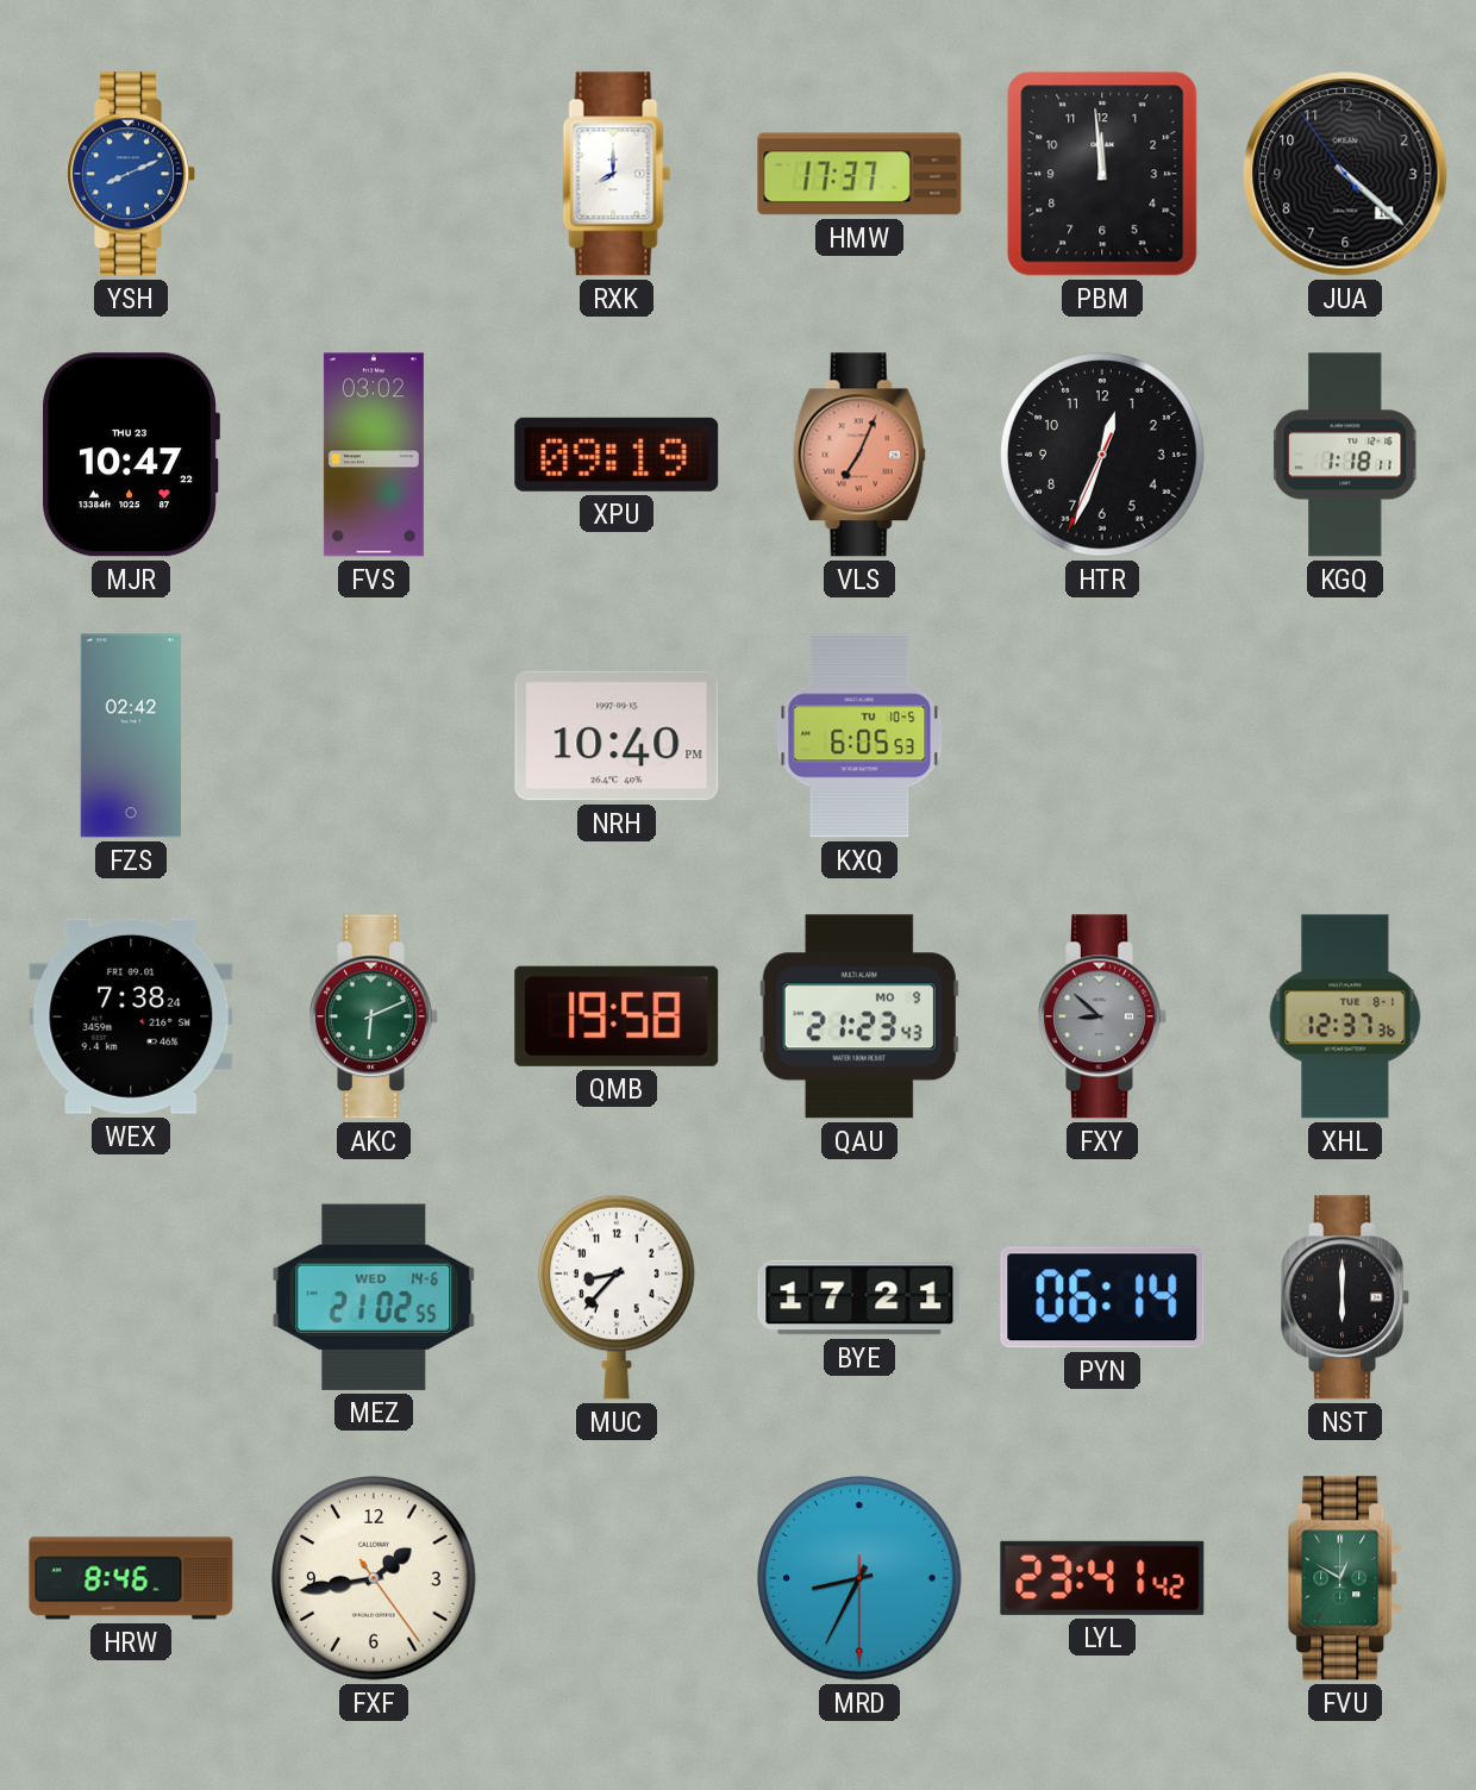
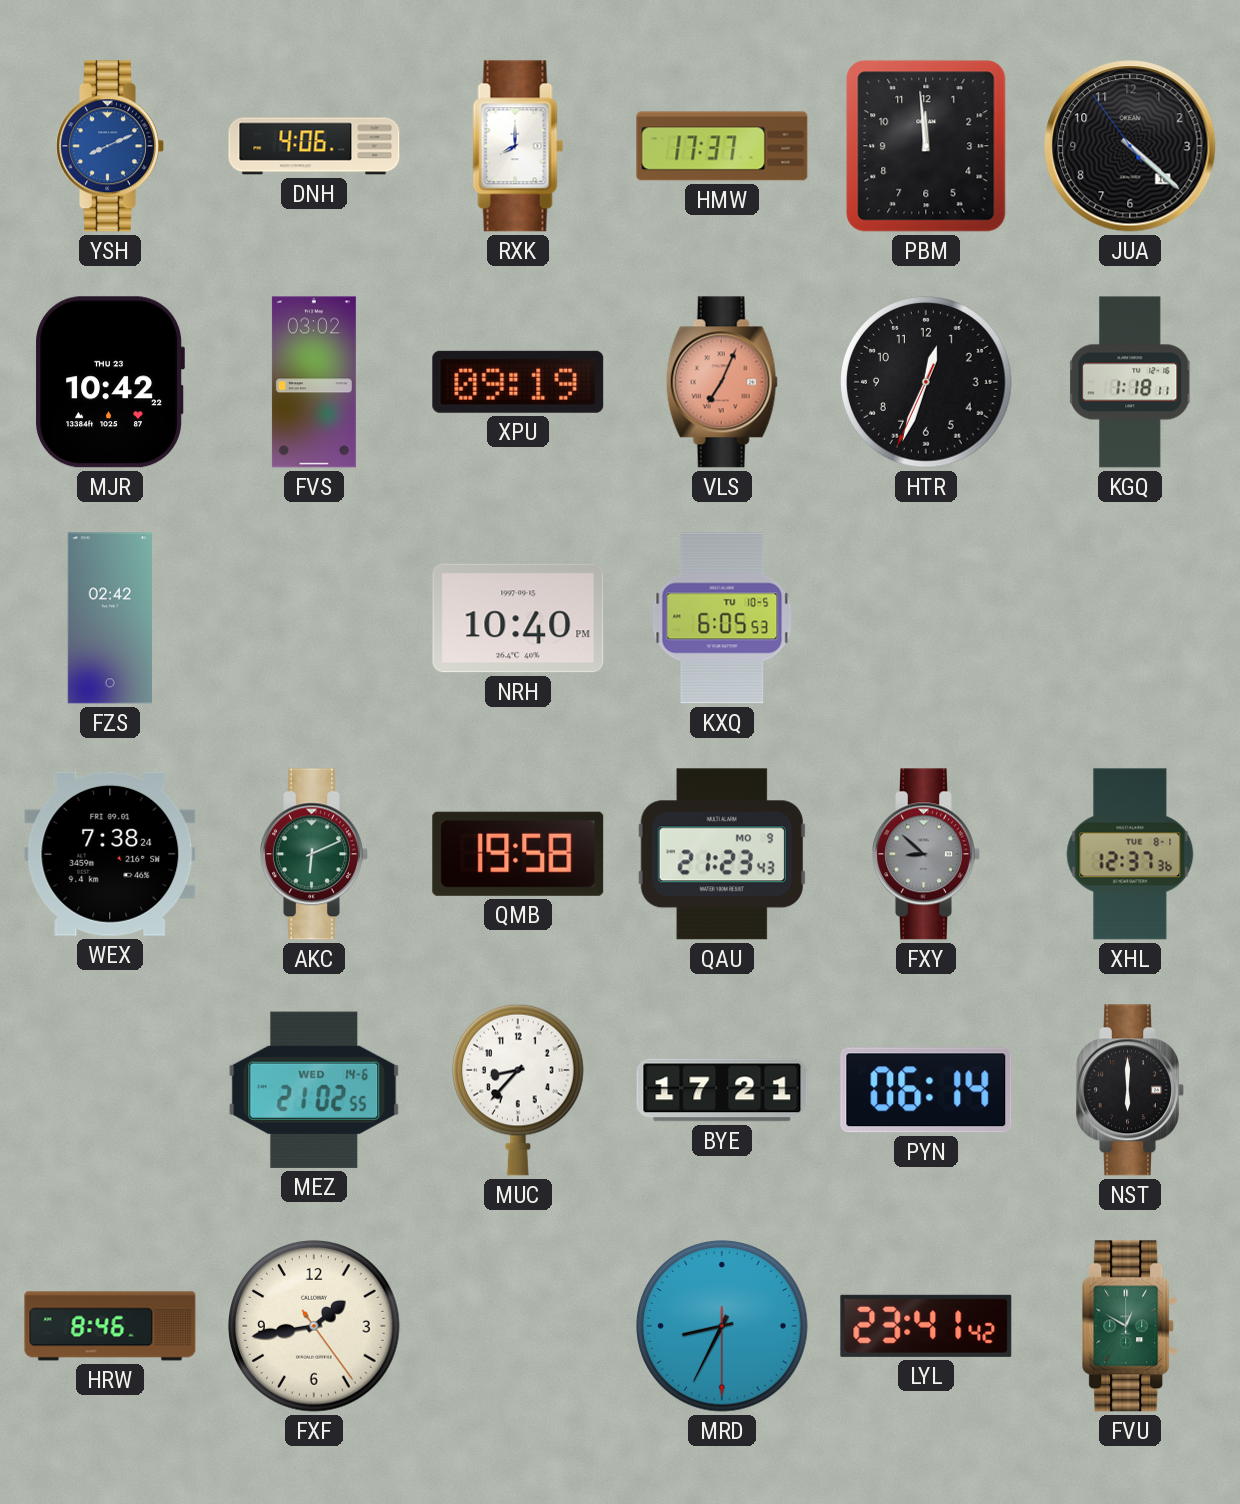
DNH: none -> 4:06
MJR: 10:47 -> 10:42
